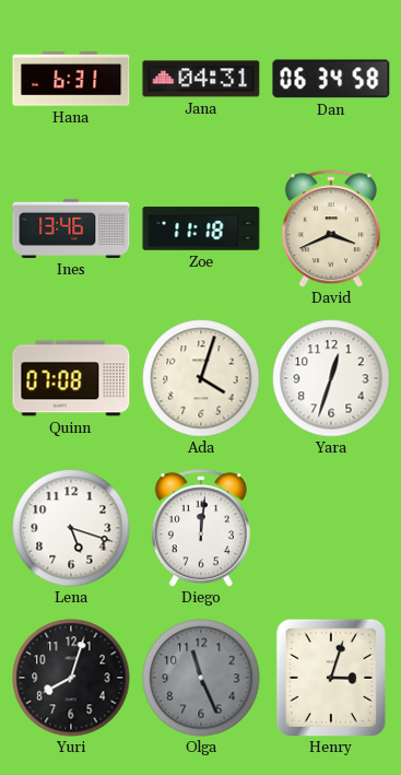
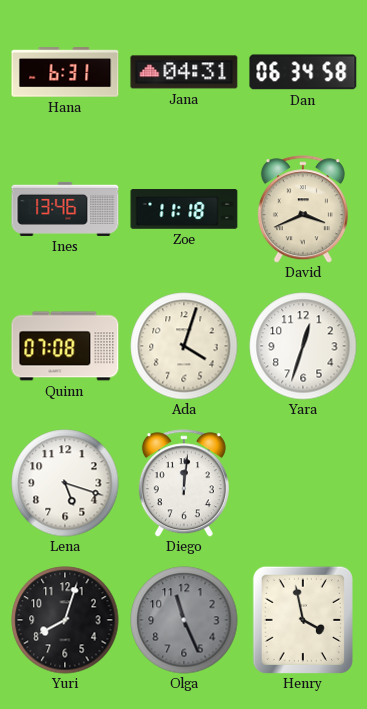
Henry: 3:03 -> 3:58
